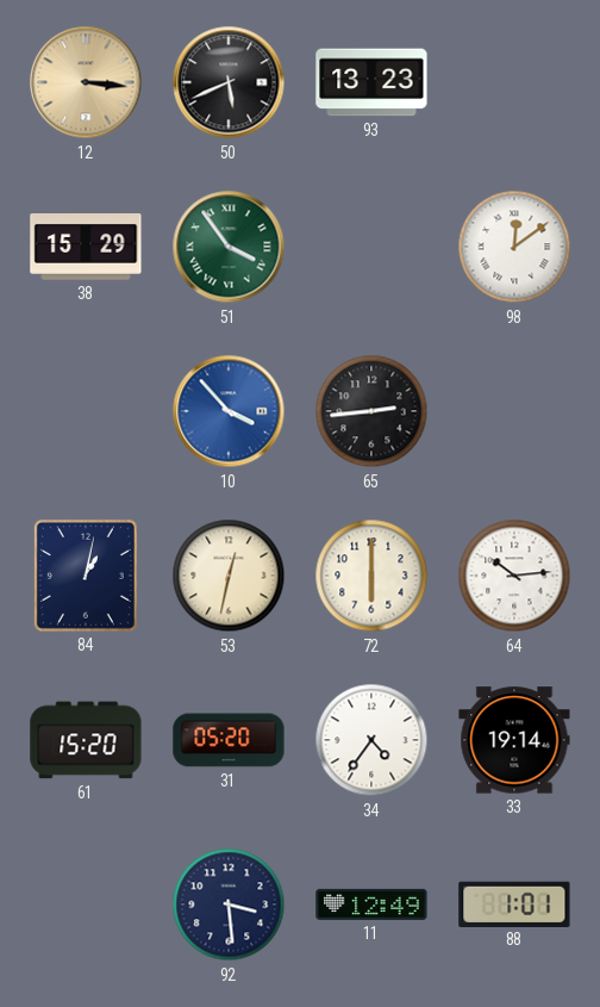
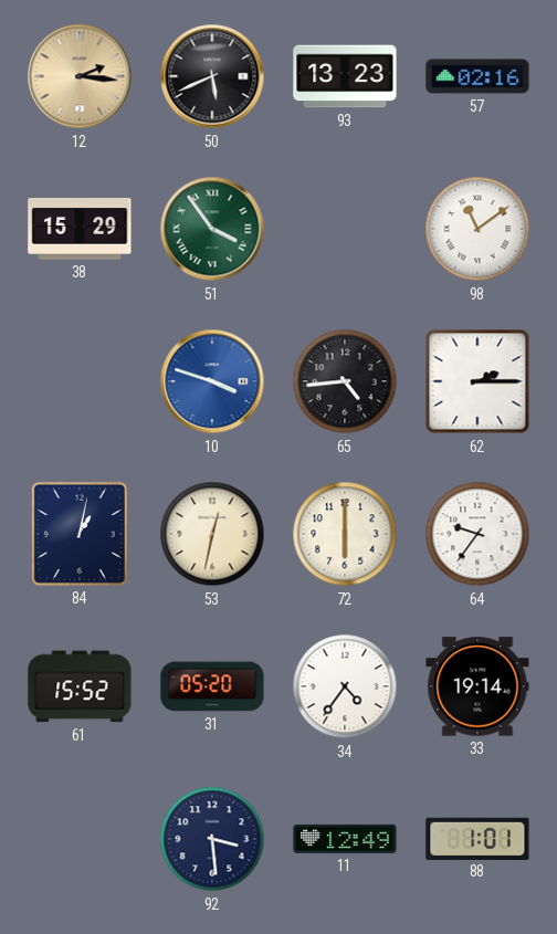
12: 3:16 -> 2:16
57: none -> 02:16
98: 12:09 -> 11:09
10: 3:53 -> 3:48
65: 2:44 -> 4:44
62: none -> 2:15
64: 10:14 -> 9:36
61: 15:20 -> 15:52
